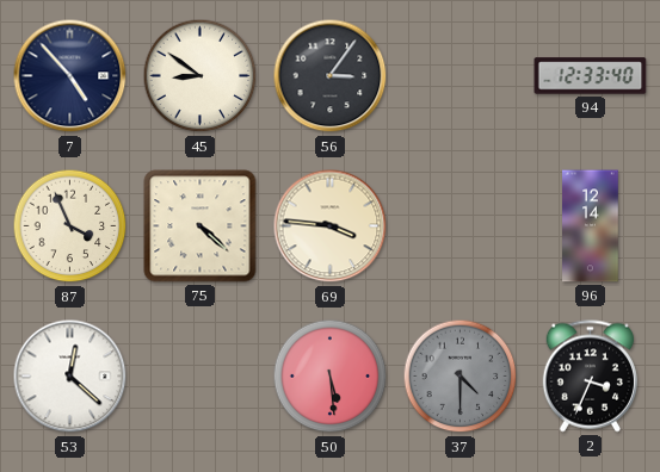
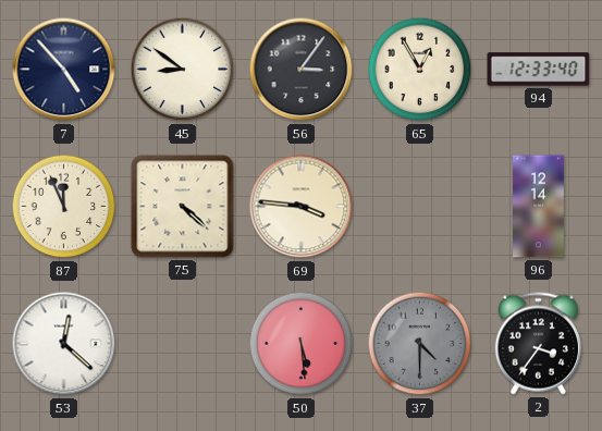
65: none -> 12:55
87: 3:56 -> 11:56
2: 3:34 -> 3:36
